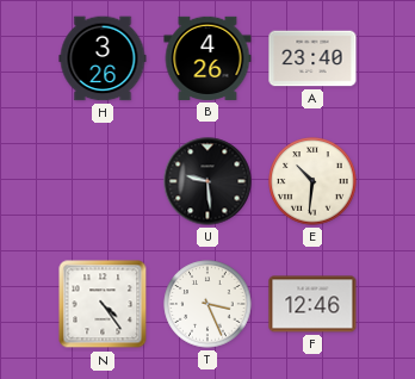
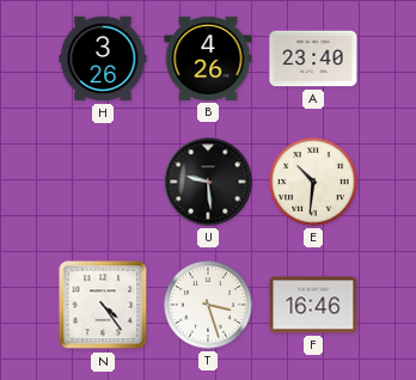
T: 3:26 -> 3:27
F: 12:46 -> 16:46
